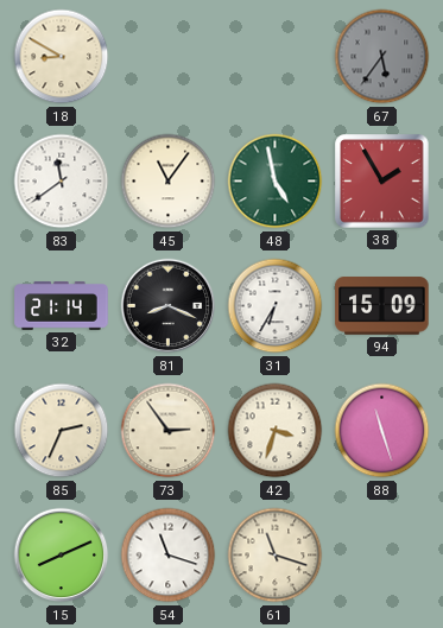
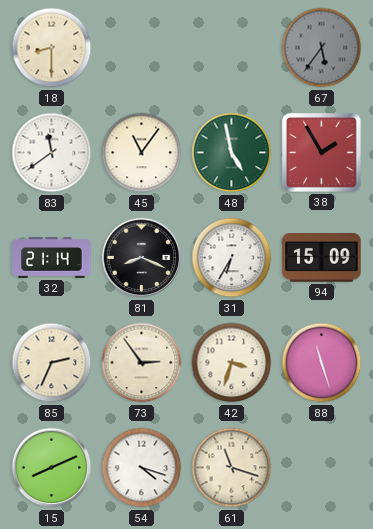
18: 8:50 -> 8:30
54: 11:18 -> 4:18
